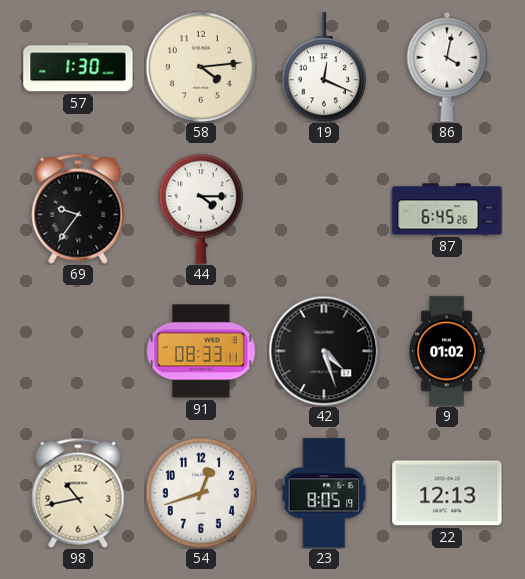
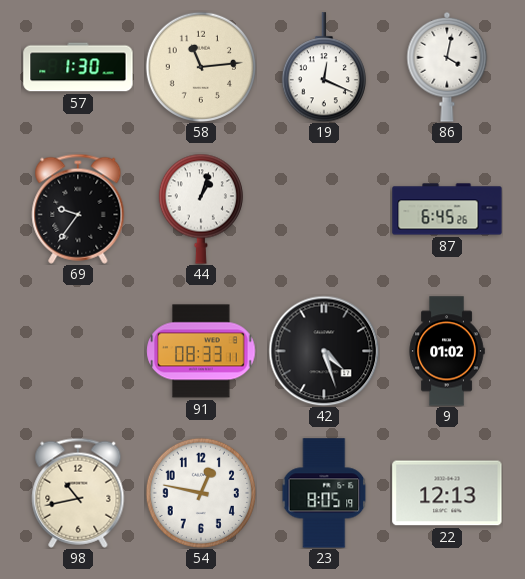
58: 4:14 -> 11:14
44: 4:15 -> 1:03
54: 12:42 -> 12:47
